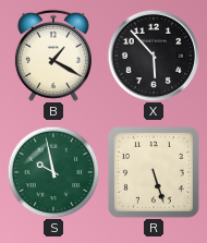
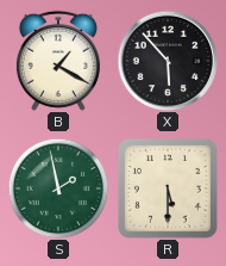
S: 9:58 -> 1:58
R: 5:27 -> 5:30
